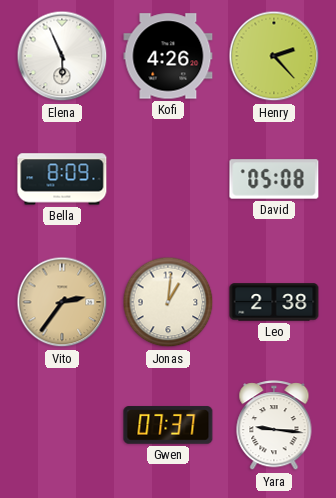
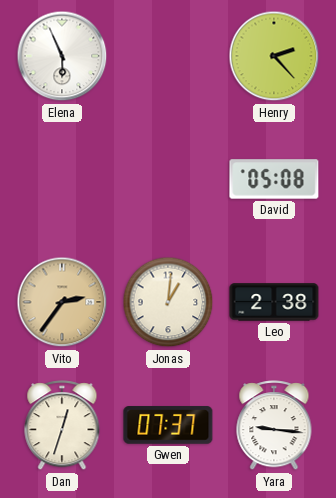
Kofi: 4:26 -> none
Bella: 8:09 -> none
Dan: none -> 12:33
